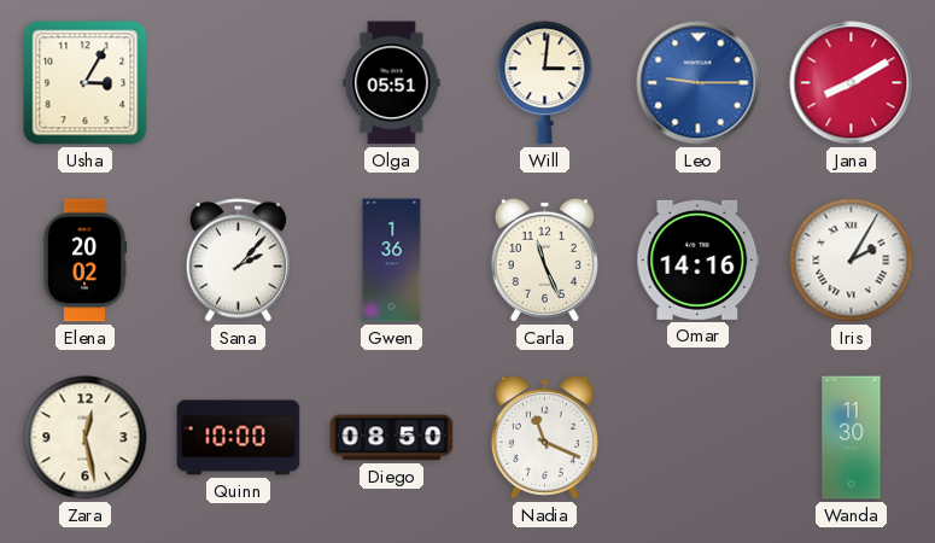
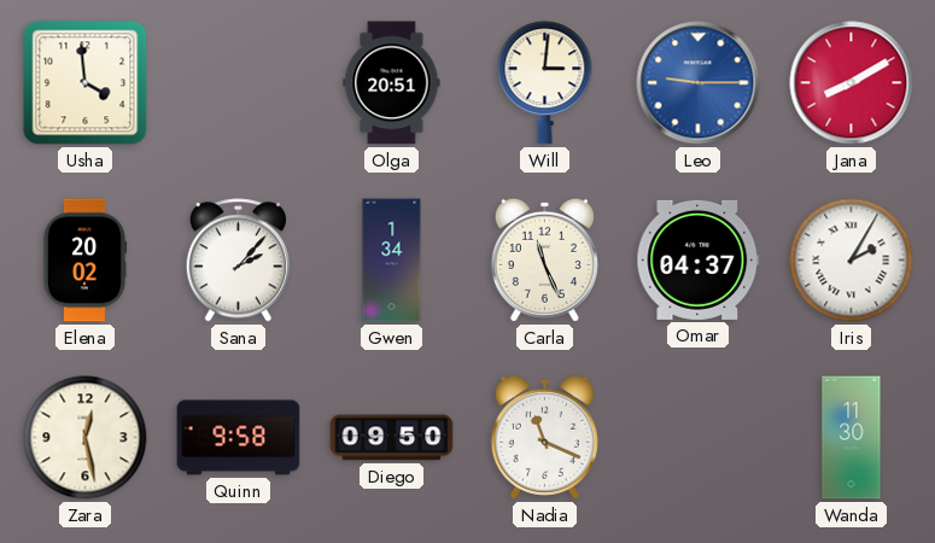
Usha: 3:05 -> 3:59
Olga: 05:51 -> 20:51
Gwen: 1:36 -> 1:34
Omar: 14:16 -> 04:37
Quinn: 10:00 -> 9:58
Diego: 08:50 -> 09:50
